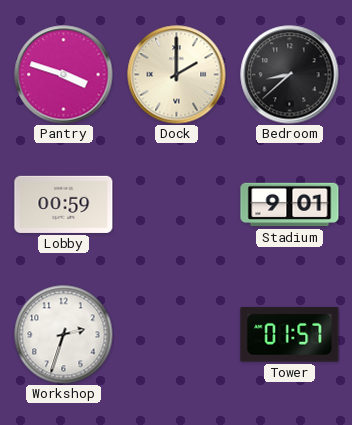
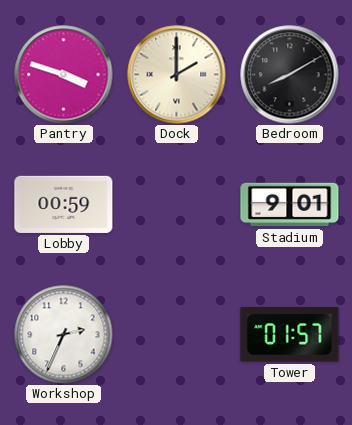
Bedroom: 8:38 -> 8:10
Workshop: 2:33 -> 2:34
